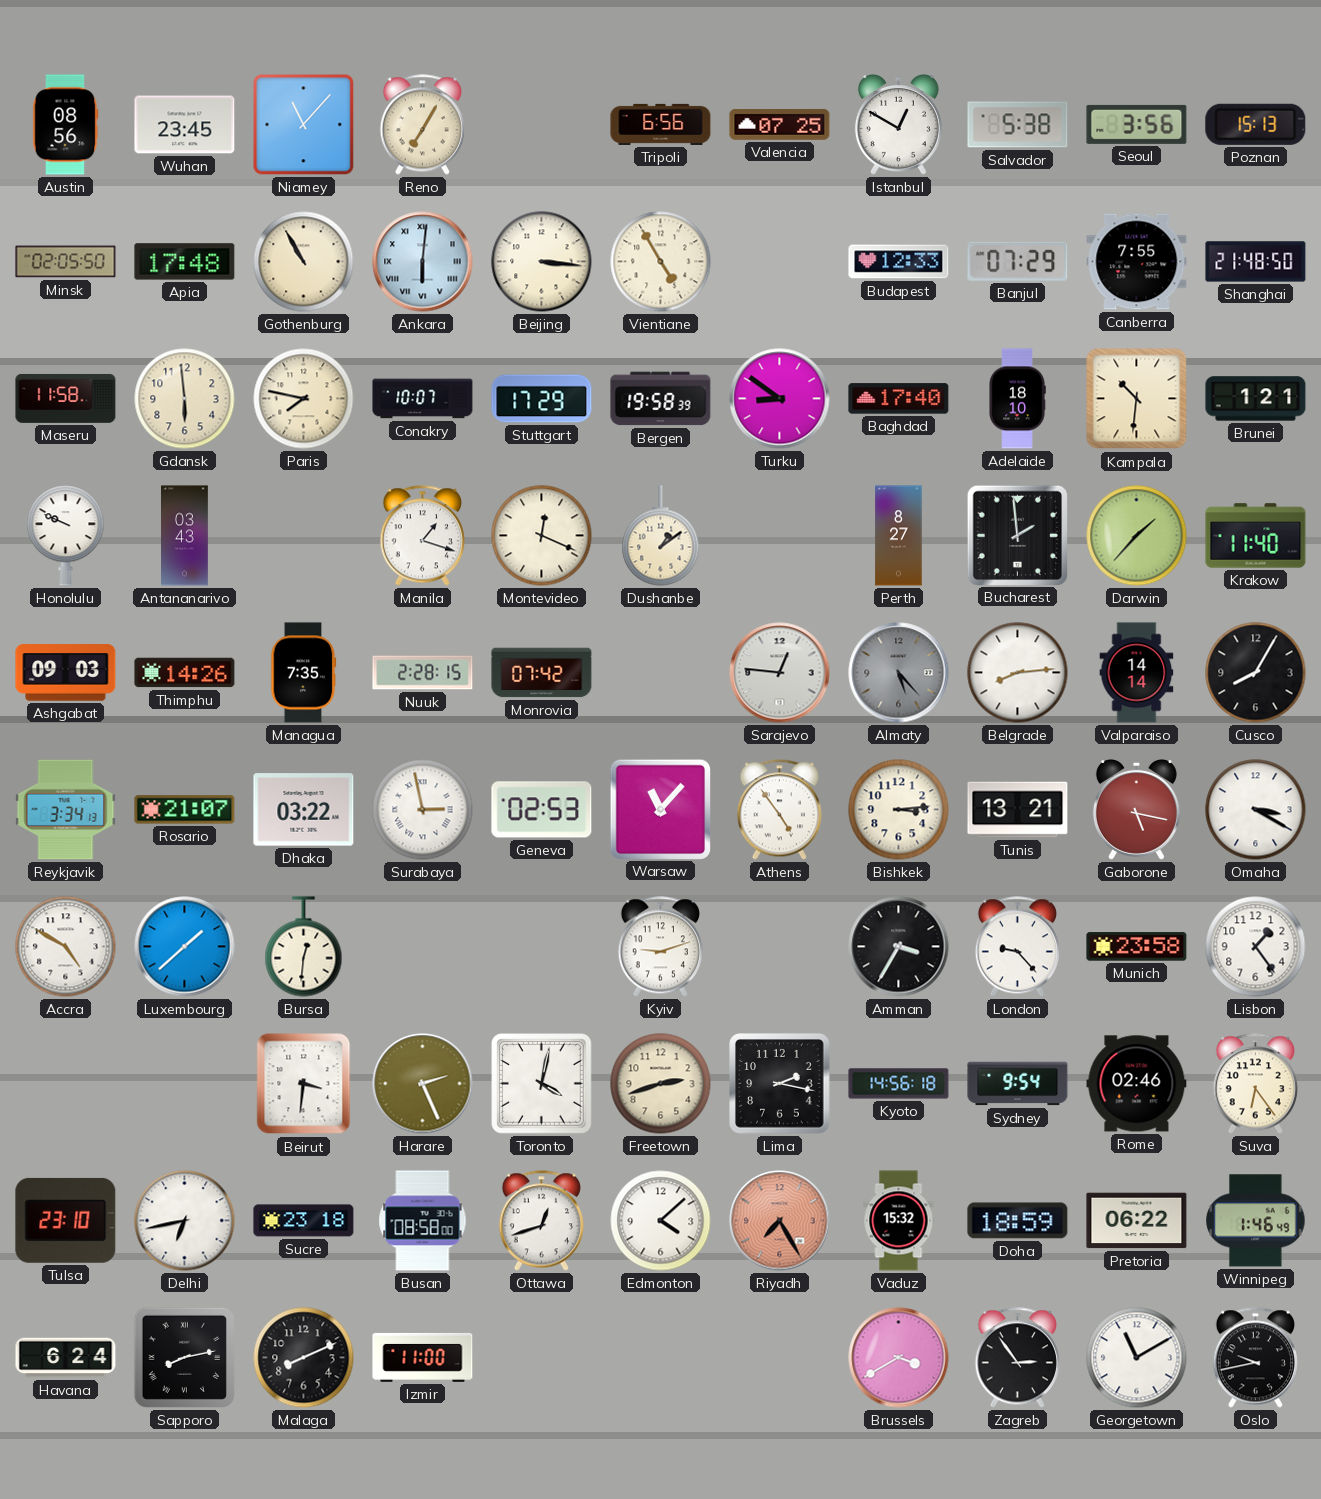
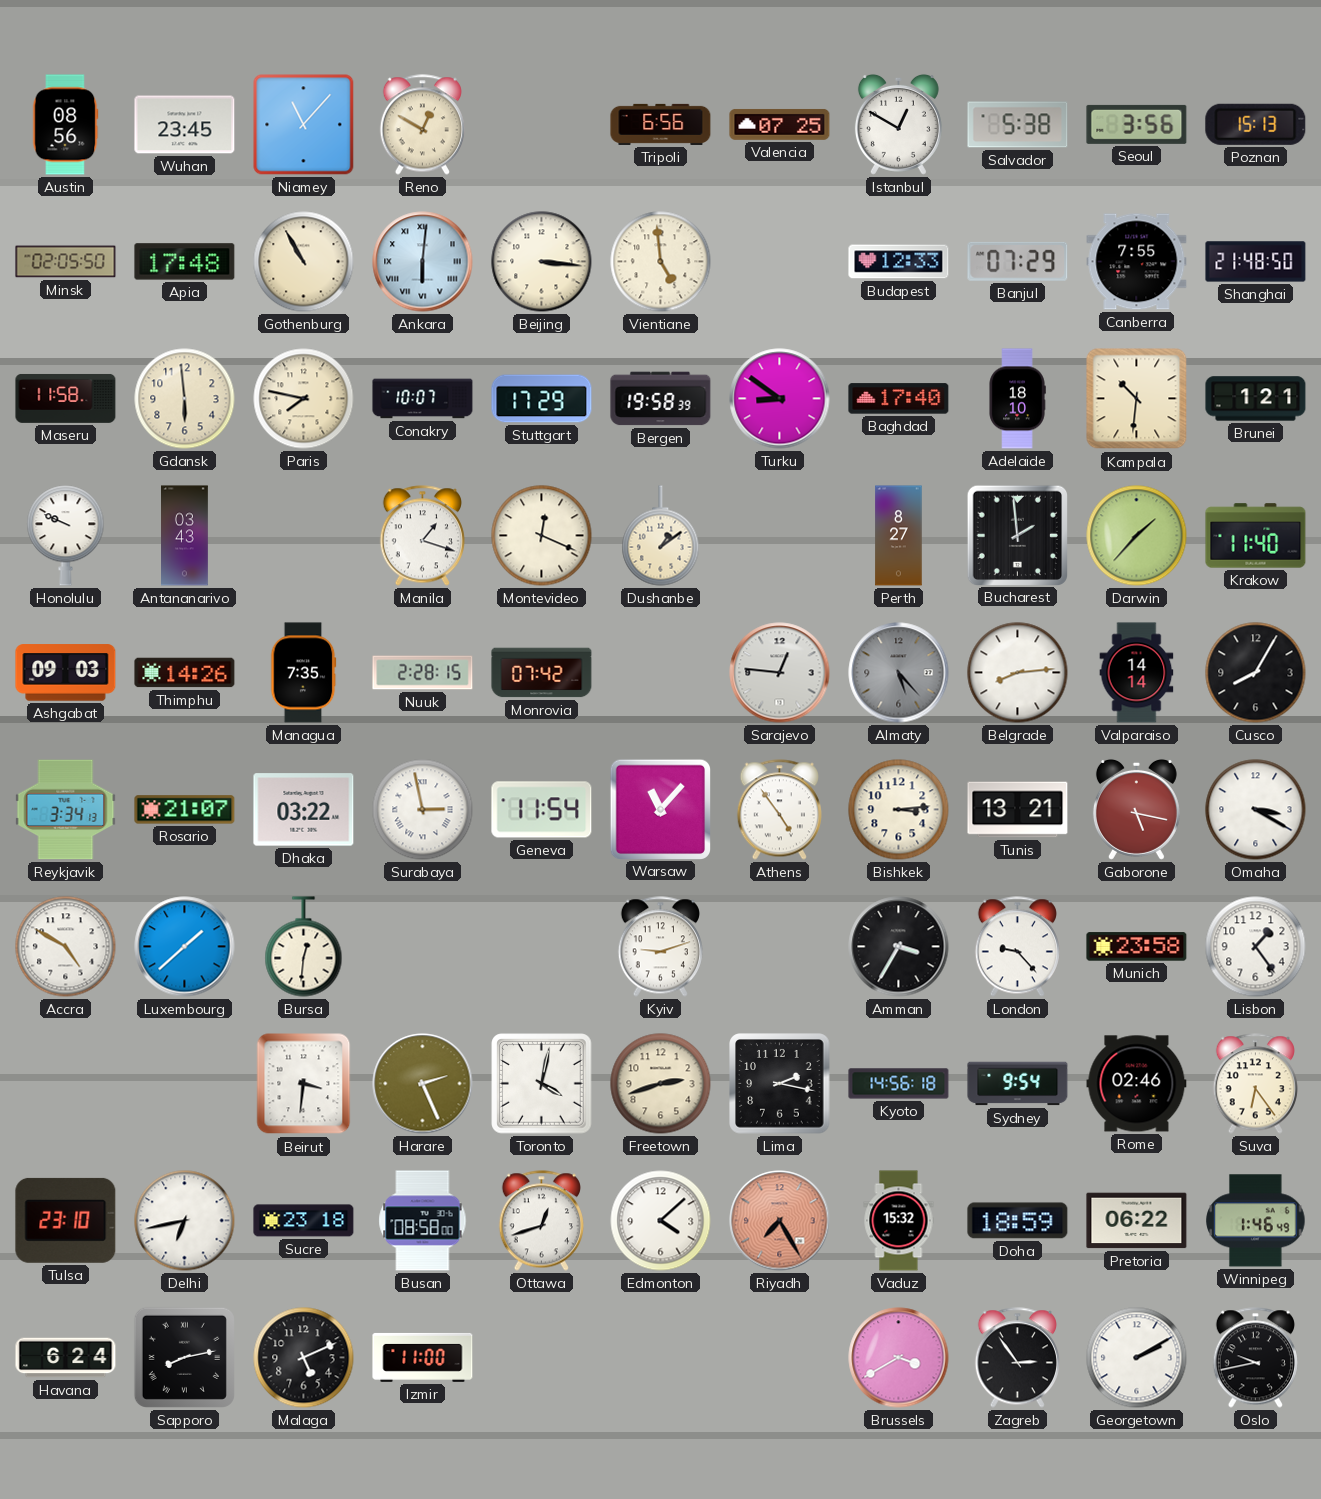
Reno: 7:05 -> 12:50
Vientiane: 4:55 -> 4:59
Geneva: 02:53 -> 11:54
Malaga: 8:11 -> 5:11
Georgetown: 11:10 -> 2:10
